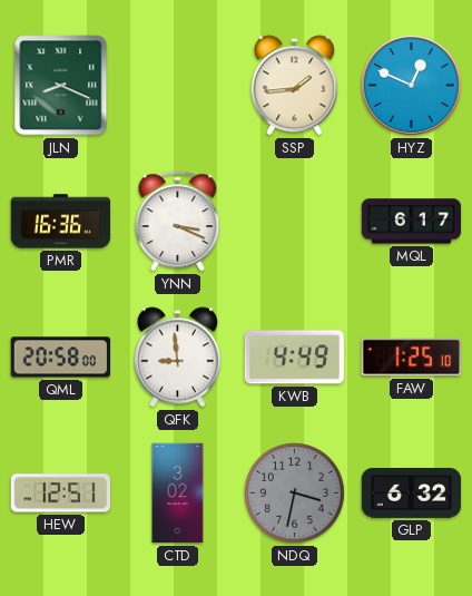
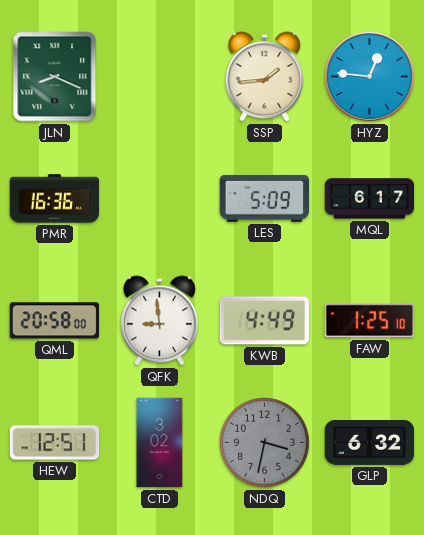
HYZ: 12:49 -> 12:46
YNN: 3:19 -> none
LES: none -> 5:09
